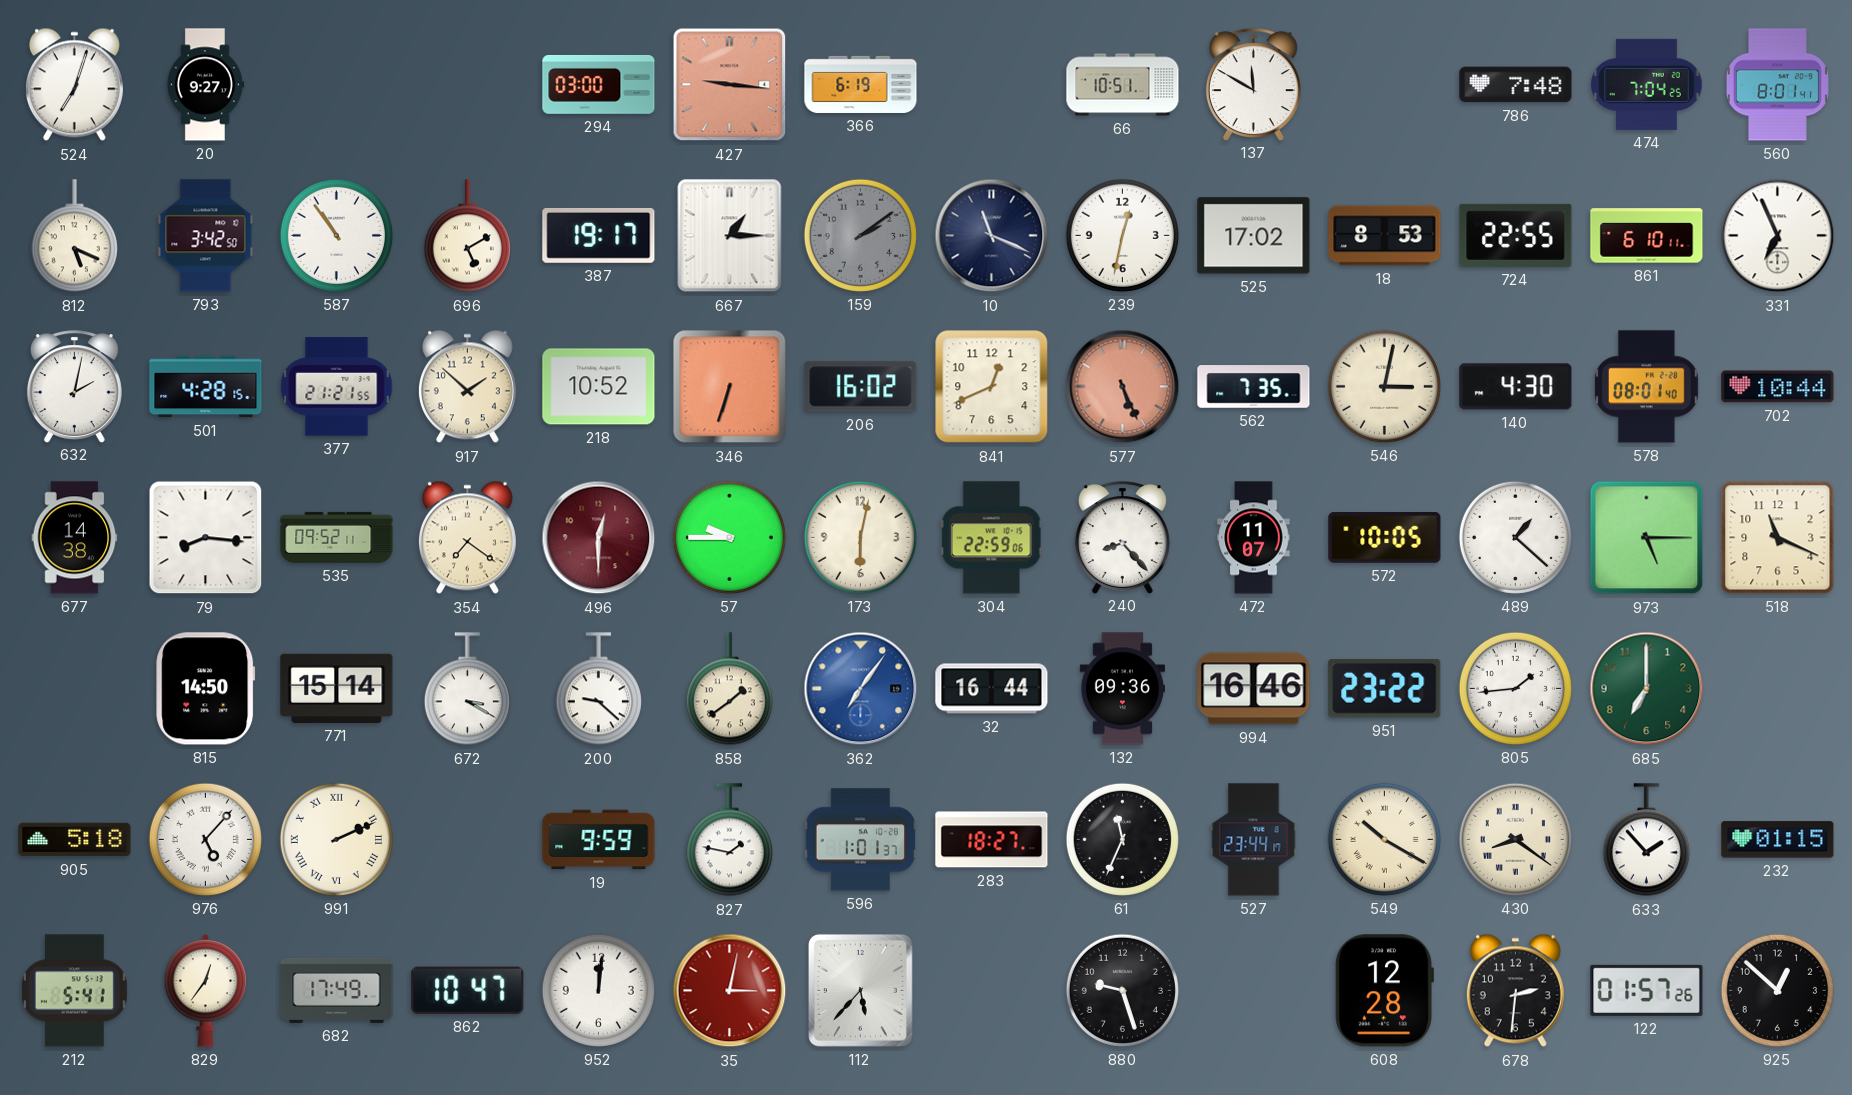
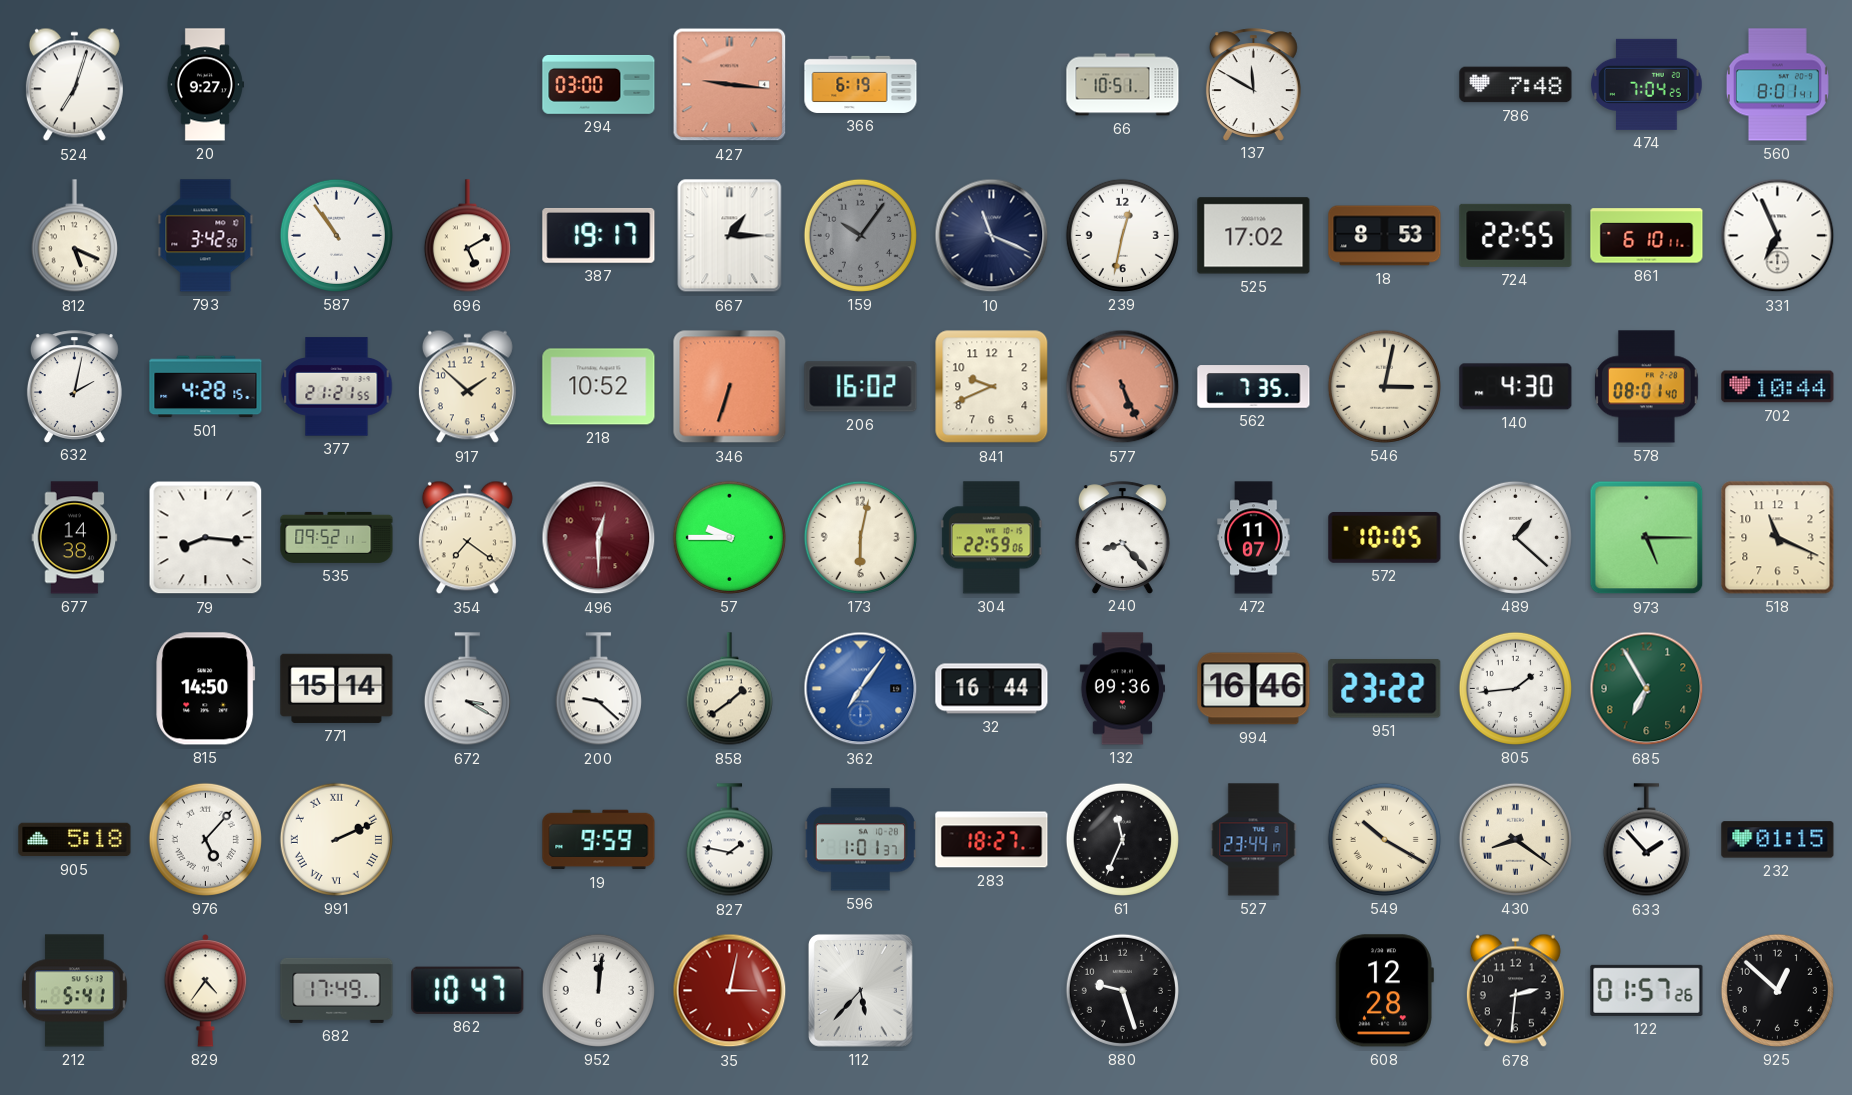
159: 2:09 -> 10:06
841: 12:41 -> 9:41
685: 7:00 -> 6:55
829: 12:36 -> 4:36
